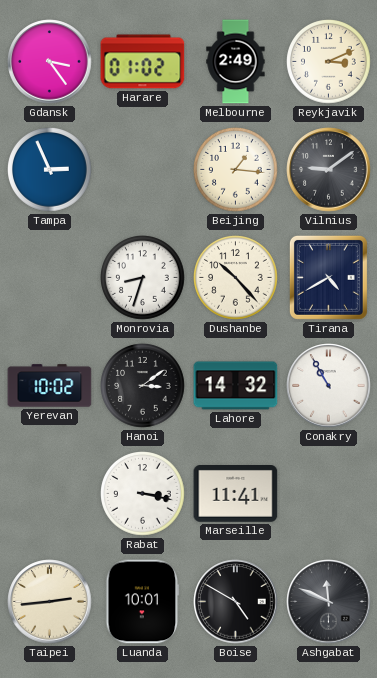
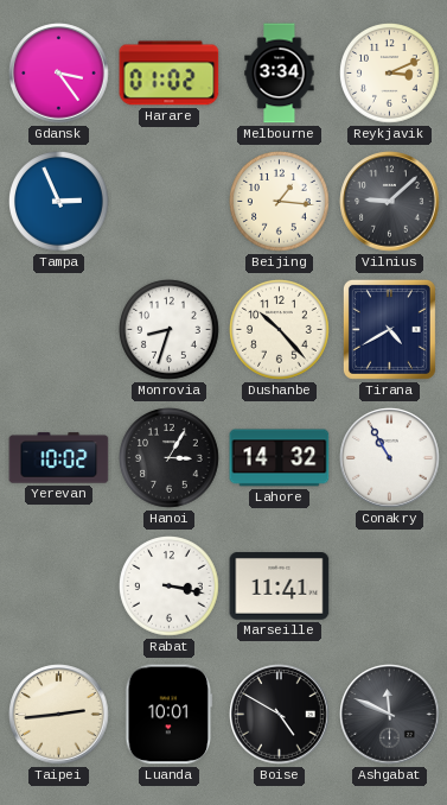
Melbourne: 2:49 -> 3:34
Vilnius: 9:09 -> 9:08
Hanoi: 3:09 -> 3:05
